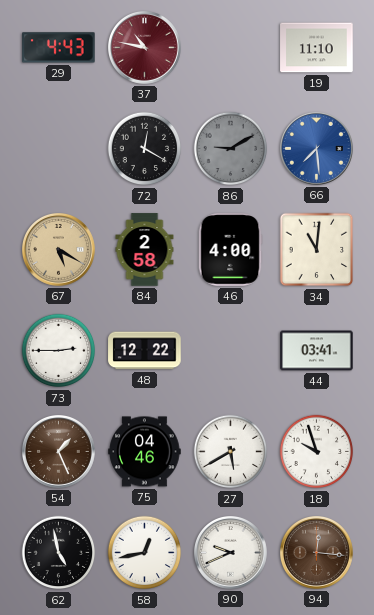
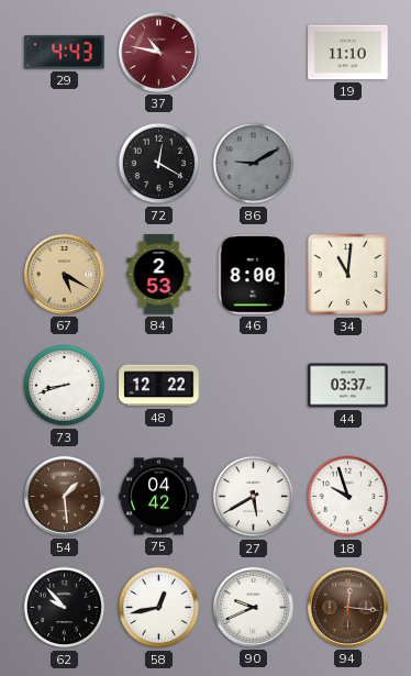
66: 7:29 -> none
84: 2:58 -> 2:53
46: 4:00 -> 8:00
73: 2:45 -> 8:42
44: 03:41 -> 03:37
54: 1:26 -> 1:29
75: 04:46 -> 04:42
62: 4:58 -> 9:53
